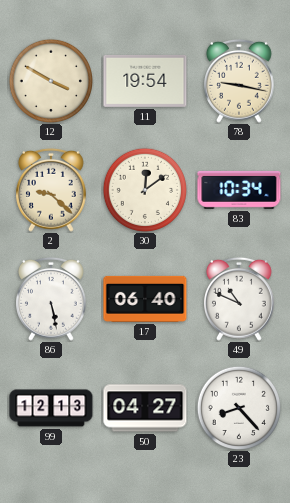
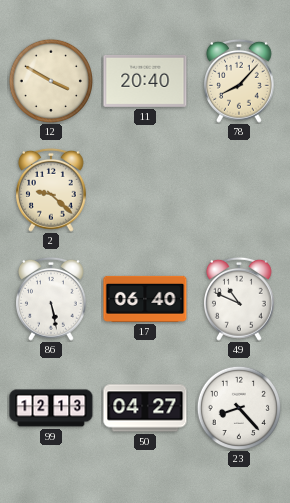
11: 19:54 -> 20:40
78: 9:17 -> 8:07
30: 12:09 -> none
83: 10:34 -> none
